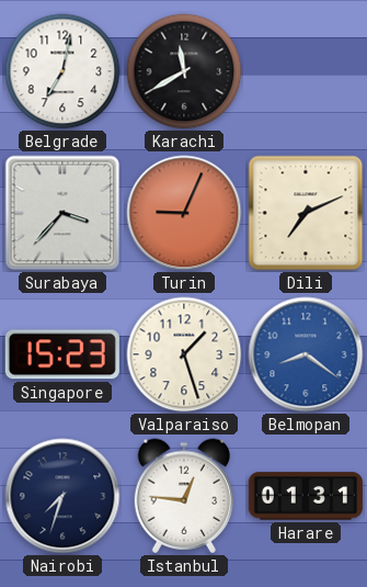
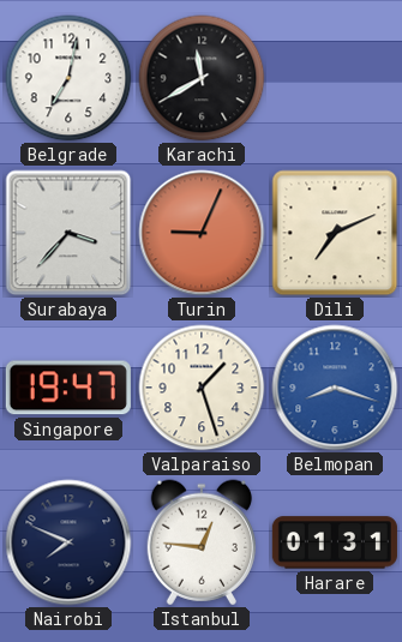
Singapore: 15:23 -> 19:47
Belmopan: 8:21 -> 8:18
Nairobi: 7:33 -> 7:49
